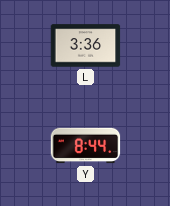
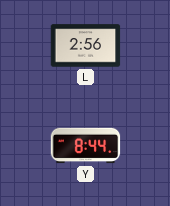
L: 3:36 -> 2:56
